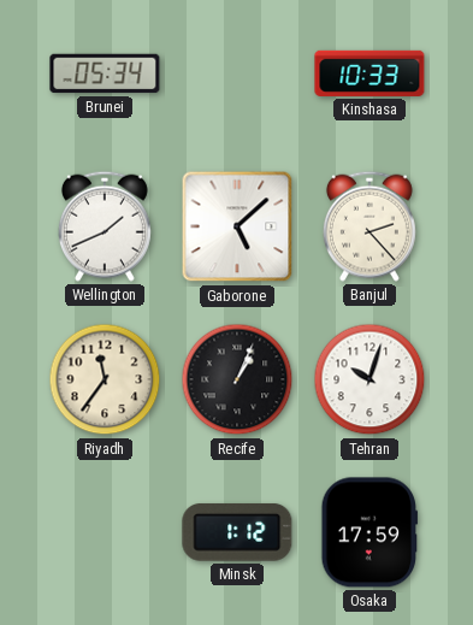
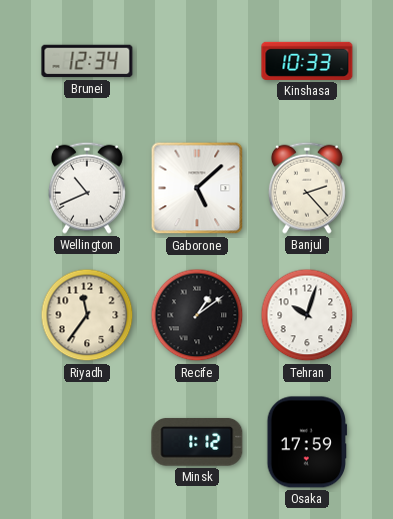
Brunei: 05:34 -> 12:34
Wellington: 1:41 -> 10:41
Recife: 1:04 -> 1:09
